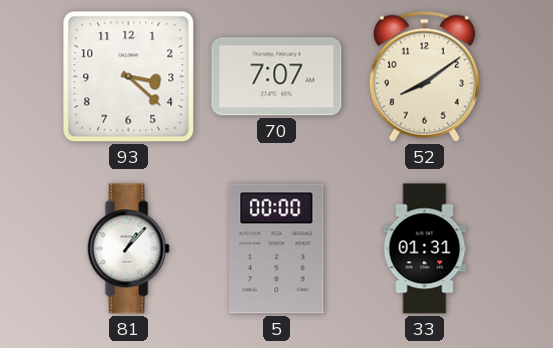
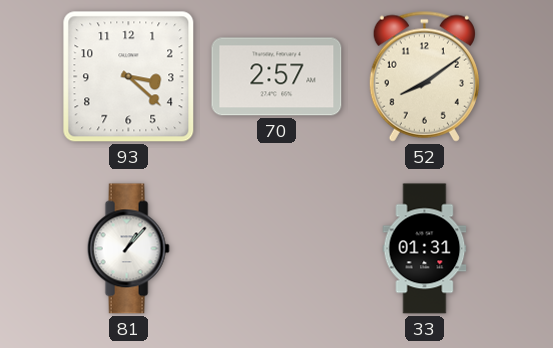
70: 7:07 -> 2:57
5: 00:00 -> none
